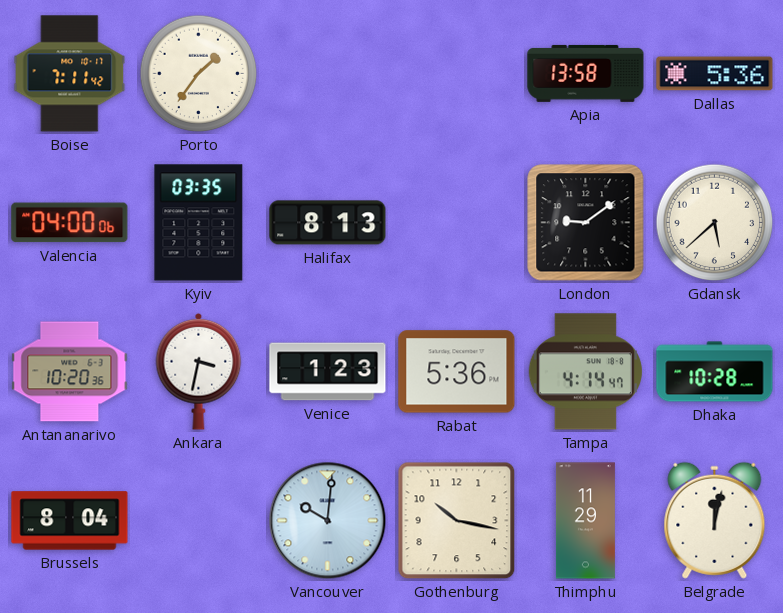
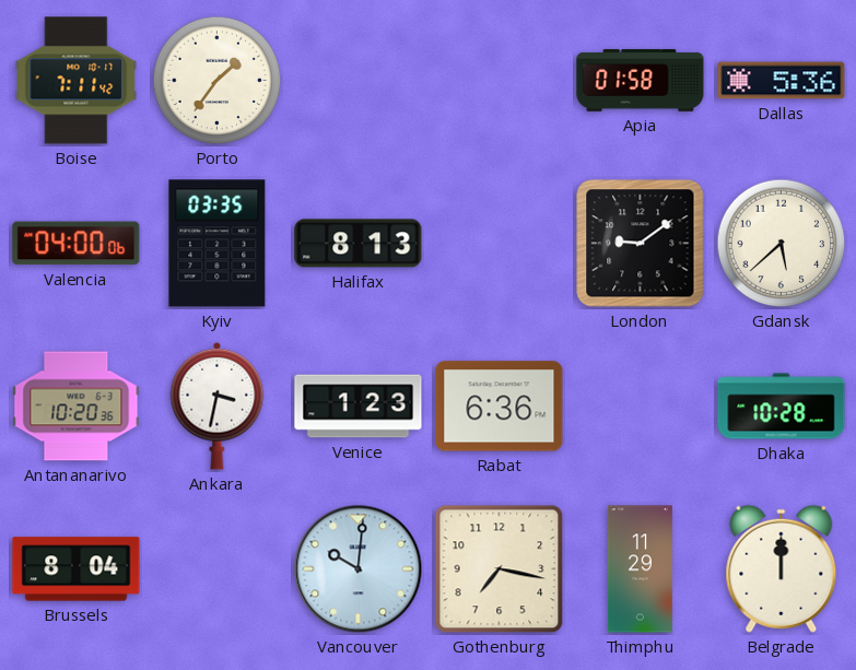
Apia: 13:58 -> 01:58
Rabat: 5:36 -> 6:36
Tampa: 4:14 -> none
Gothenburg: 10:17 -> 7:17
Belgrade: 12:02 -> 12:00
